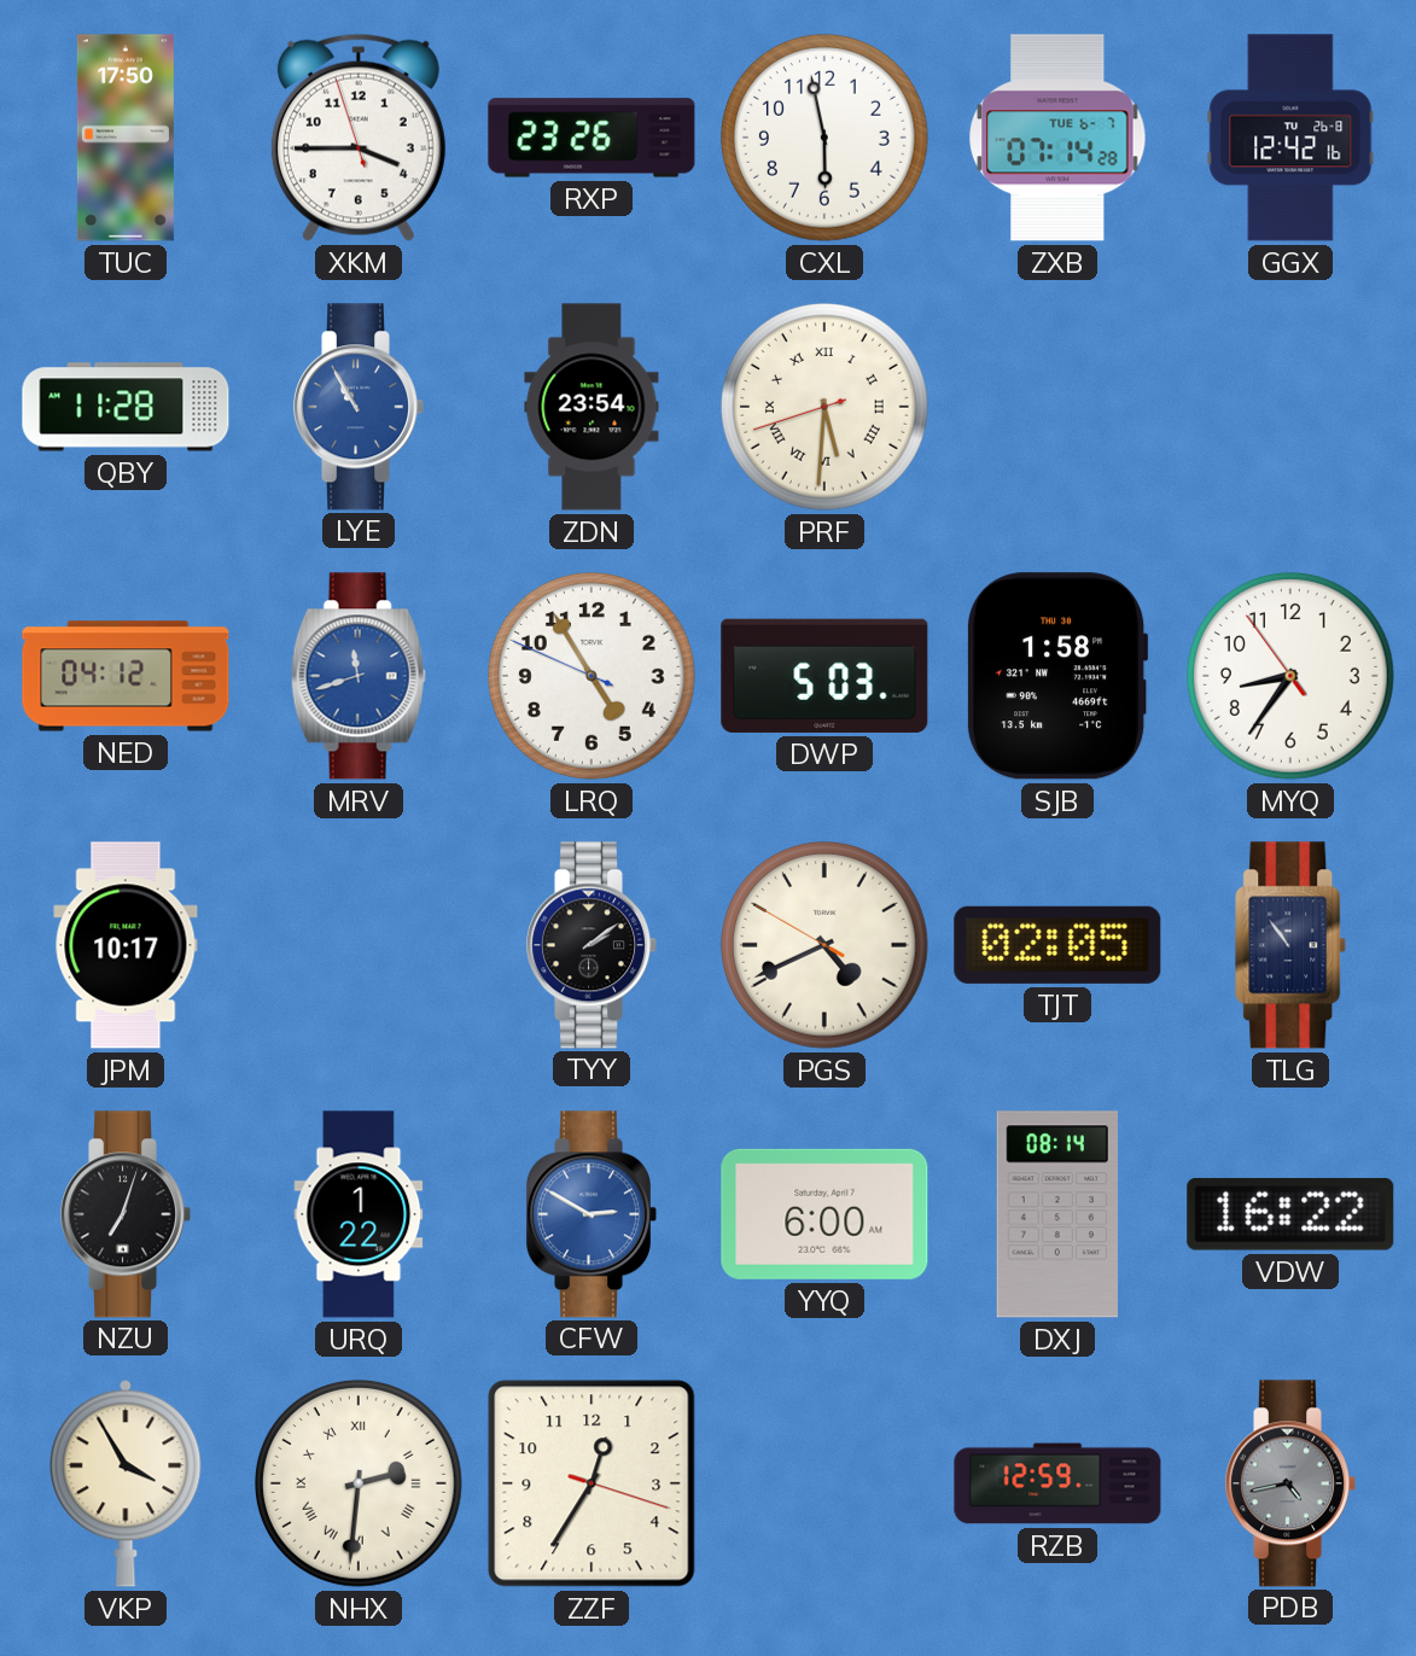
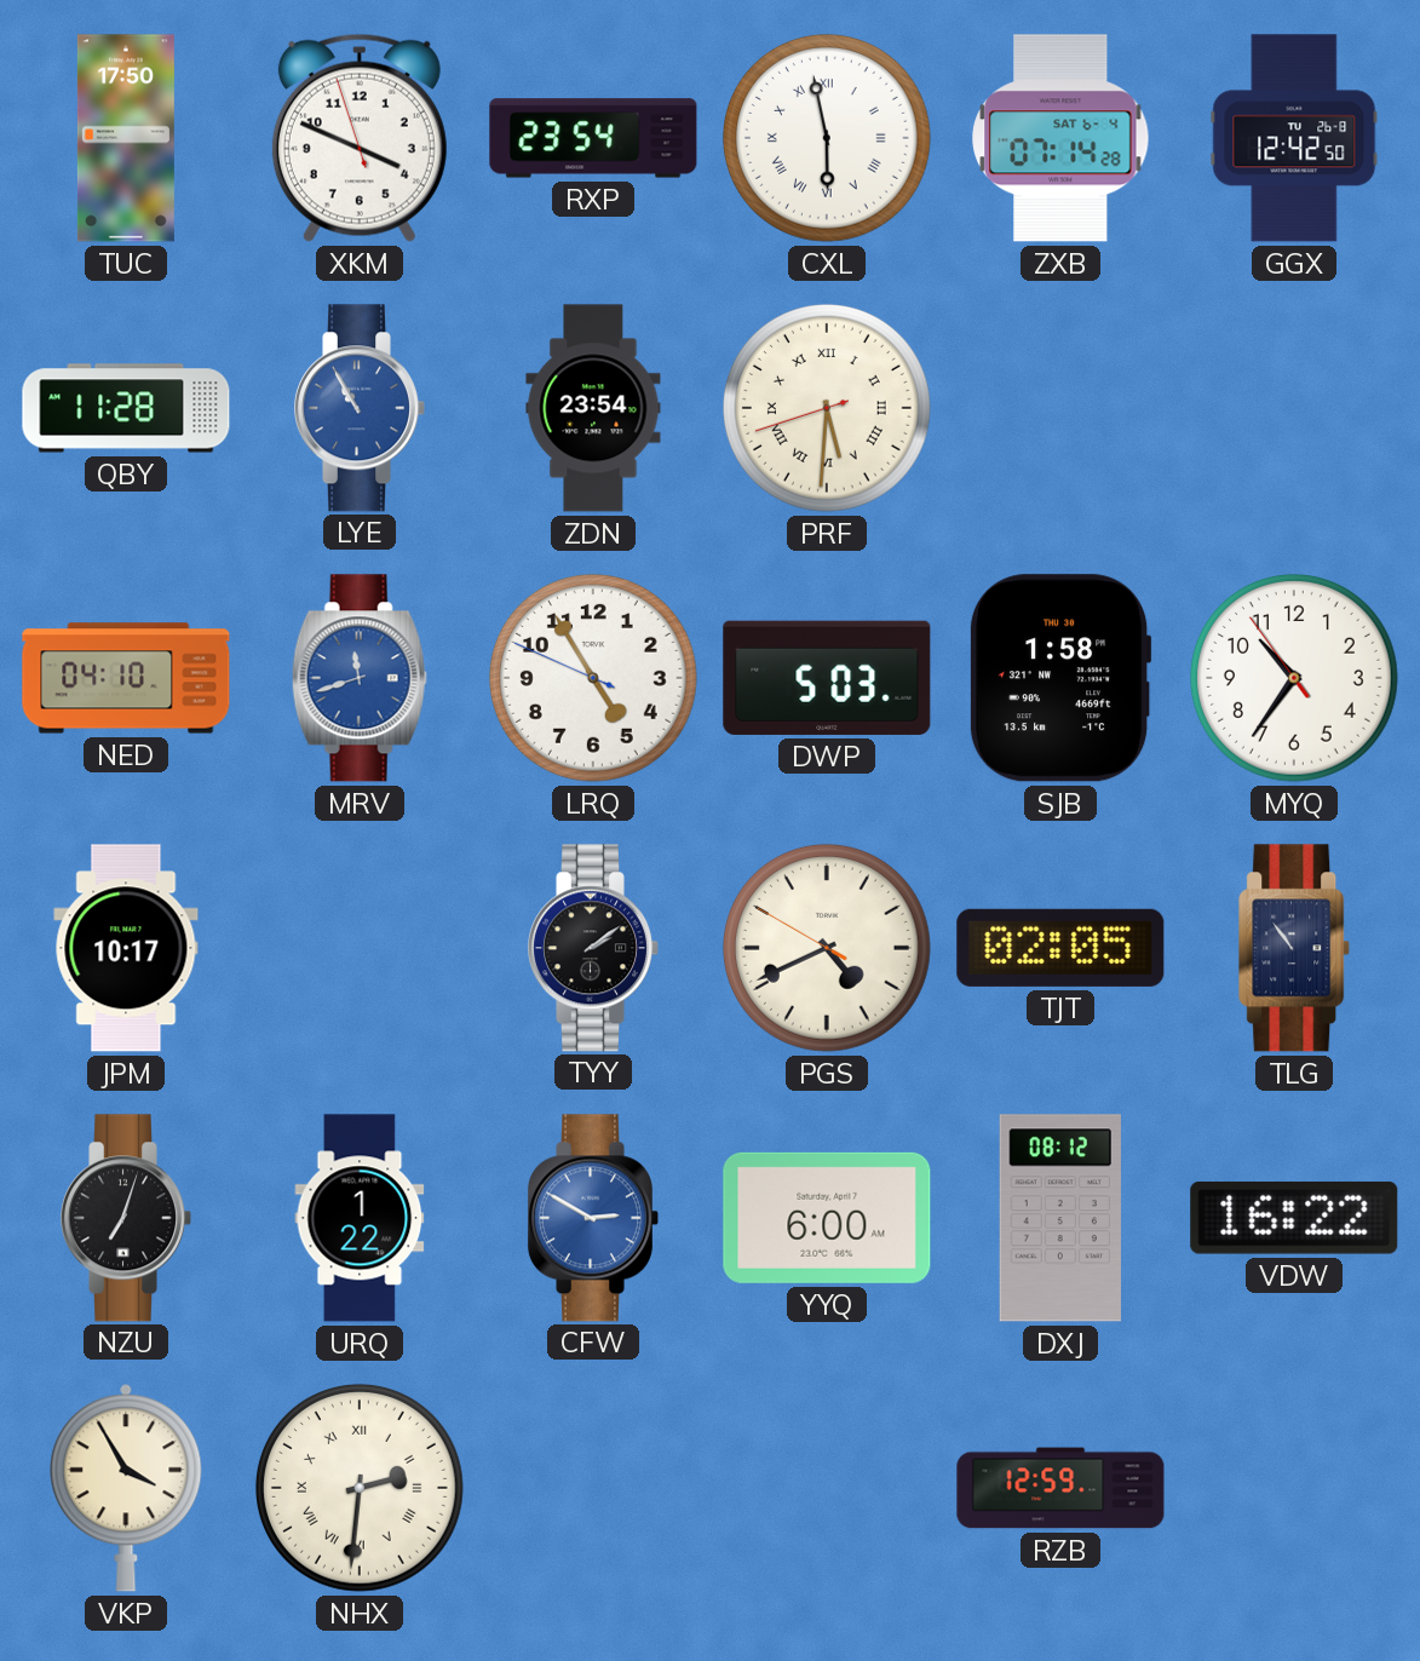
XKM: 3:44 -> 3:48
RXP: 23:26 -> 23:54
CXL numerals: Arabic -> Roman
ZXB date: TUE 6-7 -> SAT 6-4
GGX: 12:42:16 -> 12:42:50
NED: 04:12 -> 04:10
MYQ: 8:35 -> 10:35
DXJ: 08:14 -> 08:12
ZZF: 12:35 -> none
PDB: 4:43 -> none
